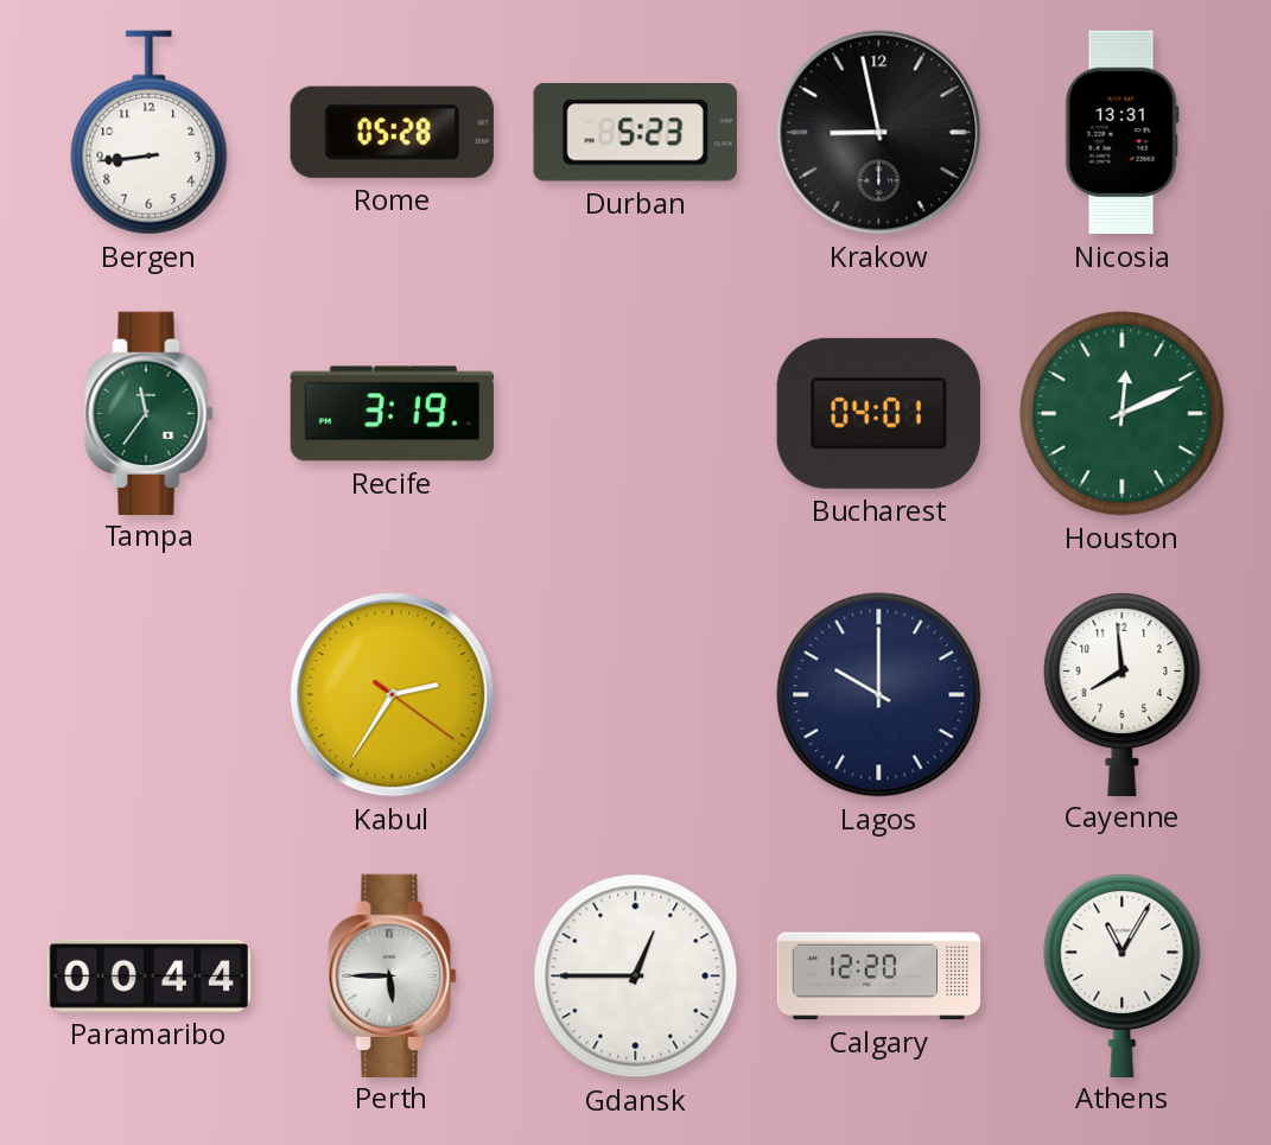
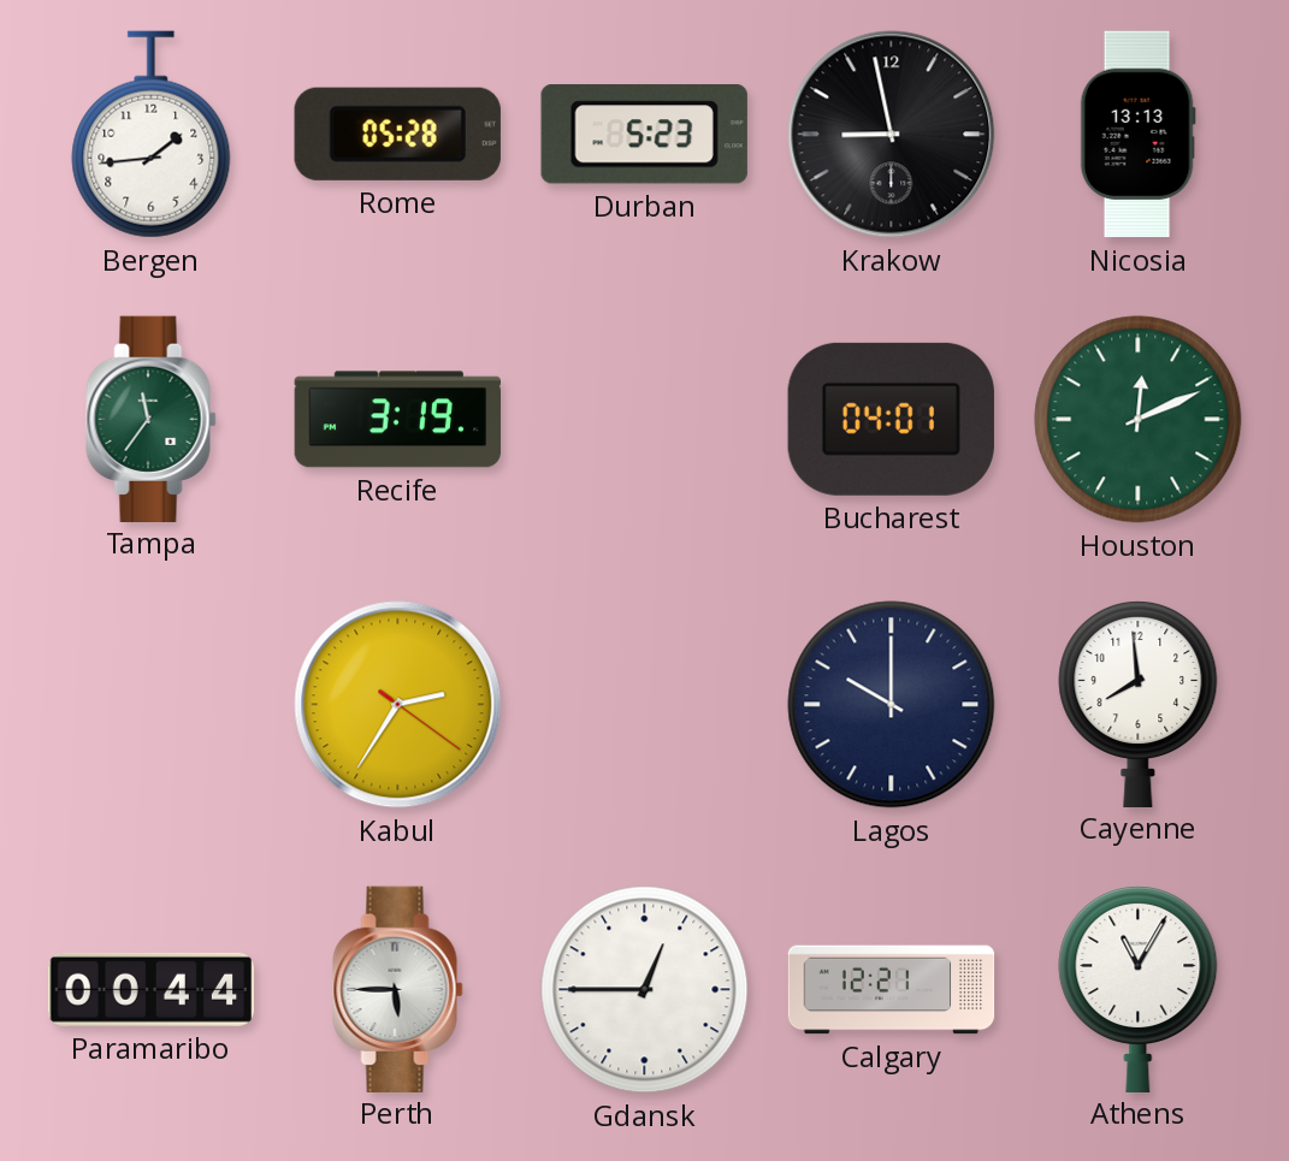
Bergen: 8:44 -> 1:44
Nicosia: 13:31 -> 13:13
Calgary: 12:20 -> 12:21
